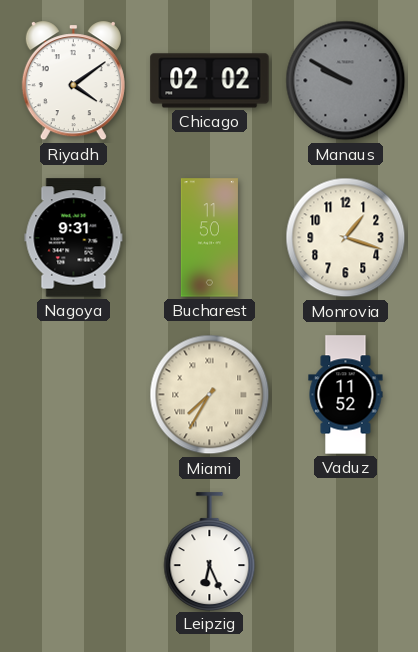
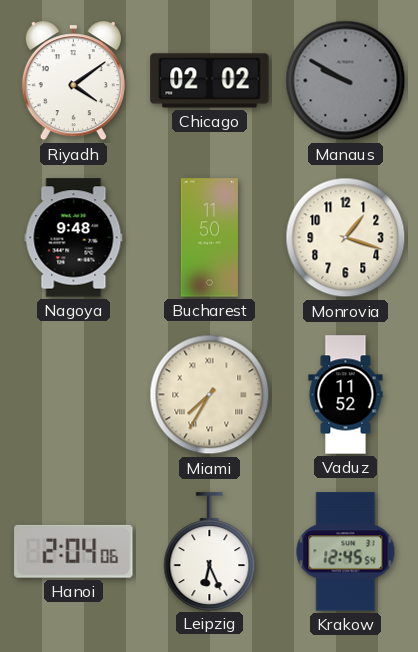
Nagoya: 9:31 -> 9:48
Hanoi: none -> 2:04
Krakow: none -> 12:45
